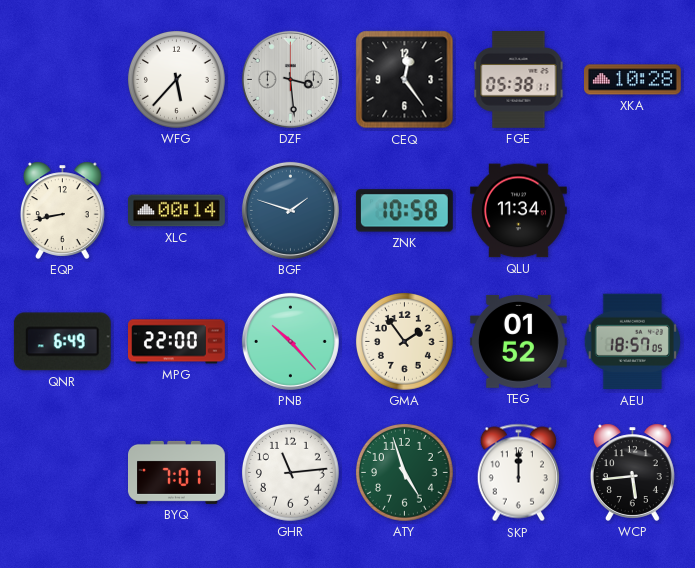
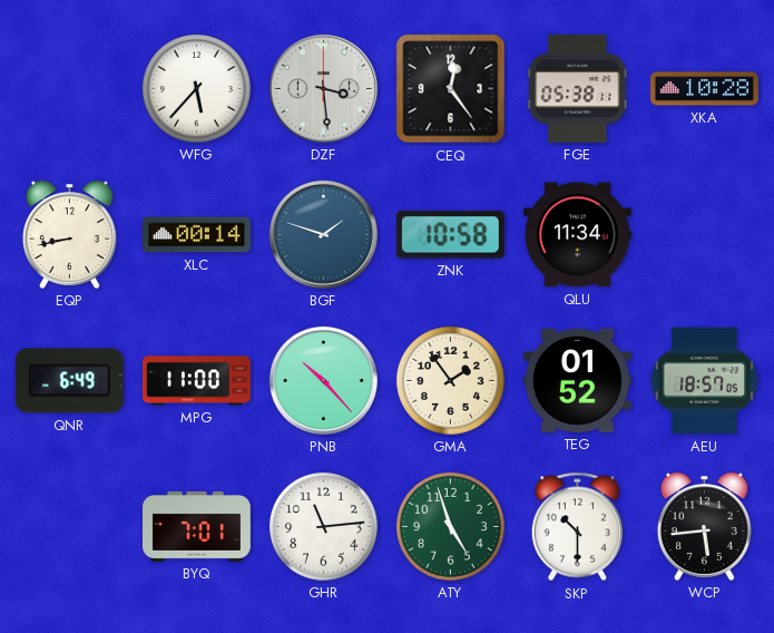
MPG: 22:00 -> 11:00
SKP: 12:00 -> 10:30
